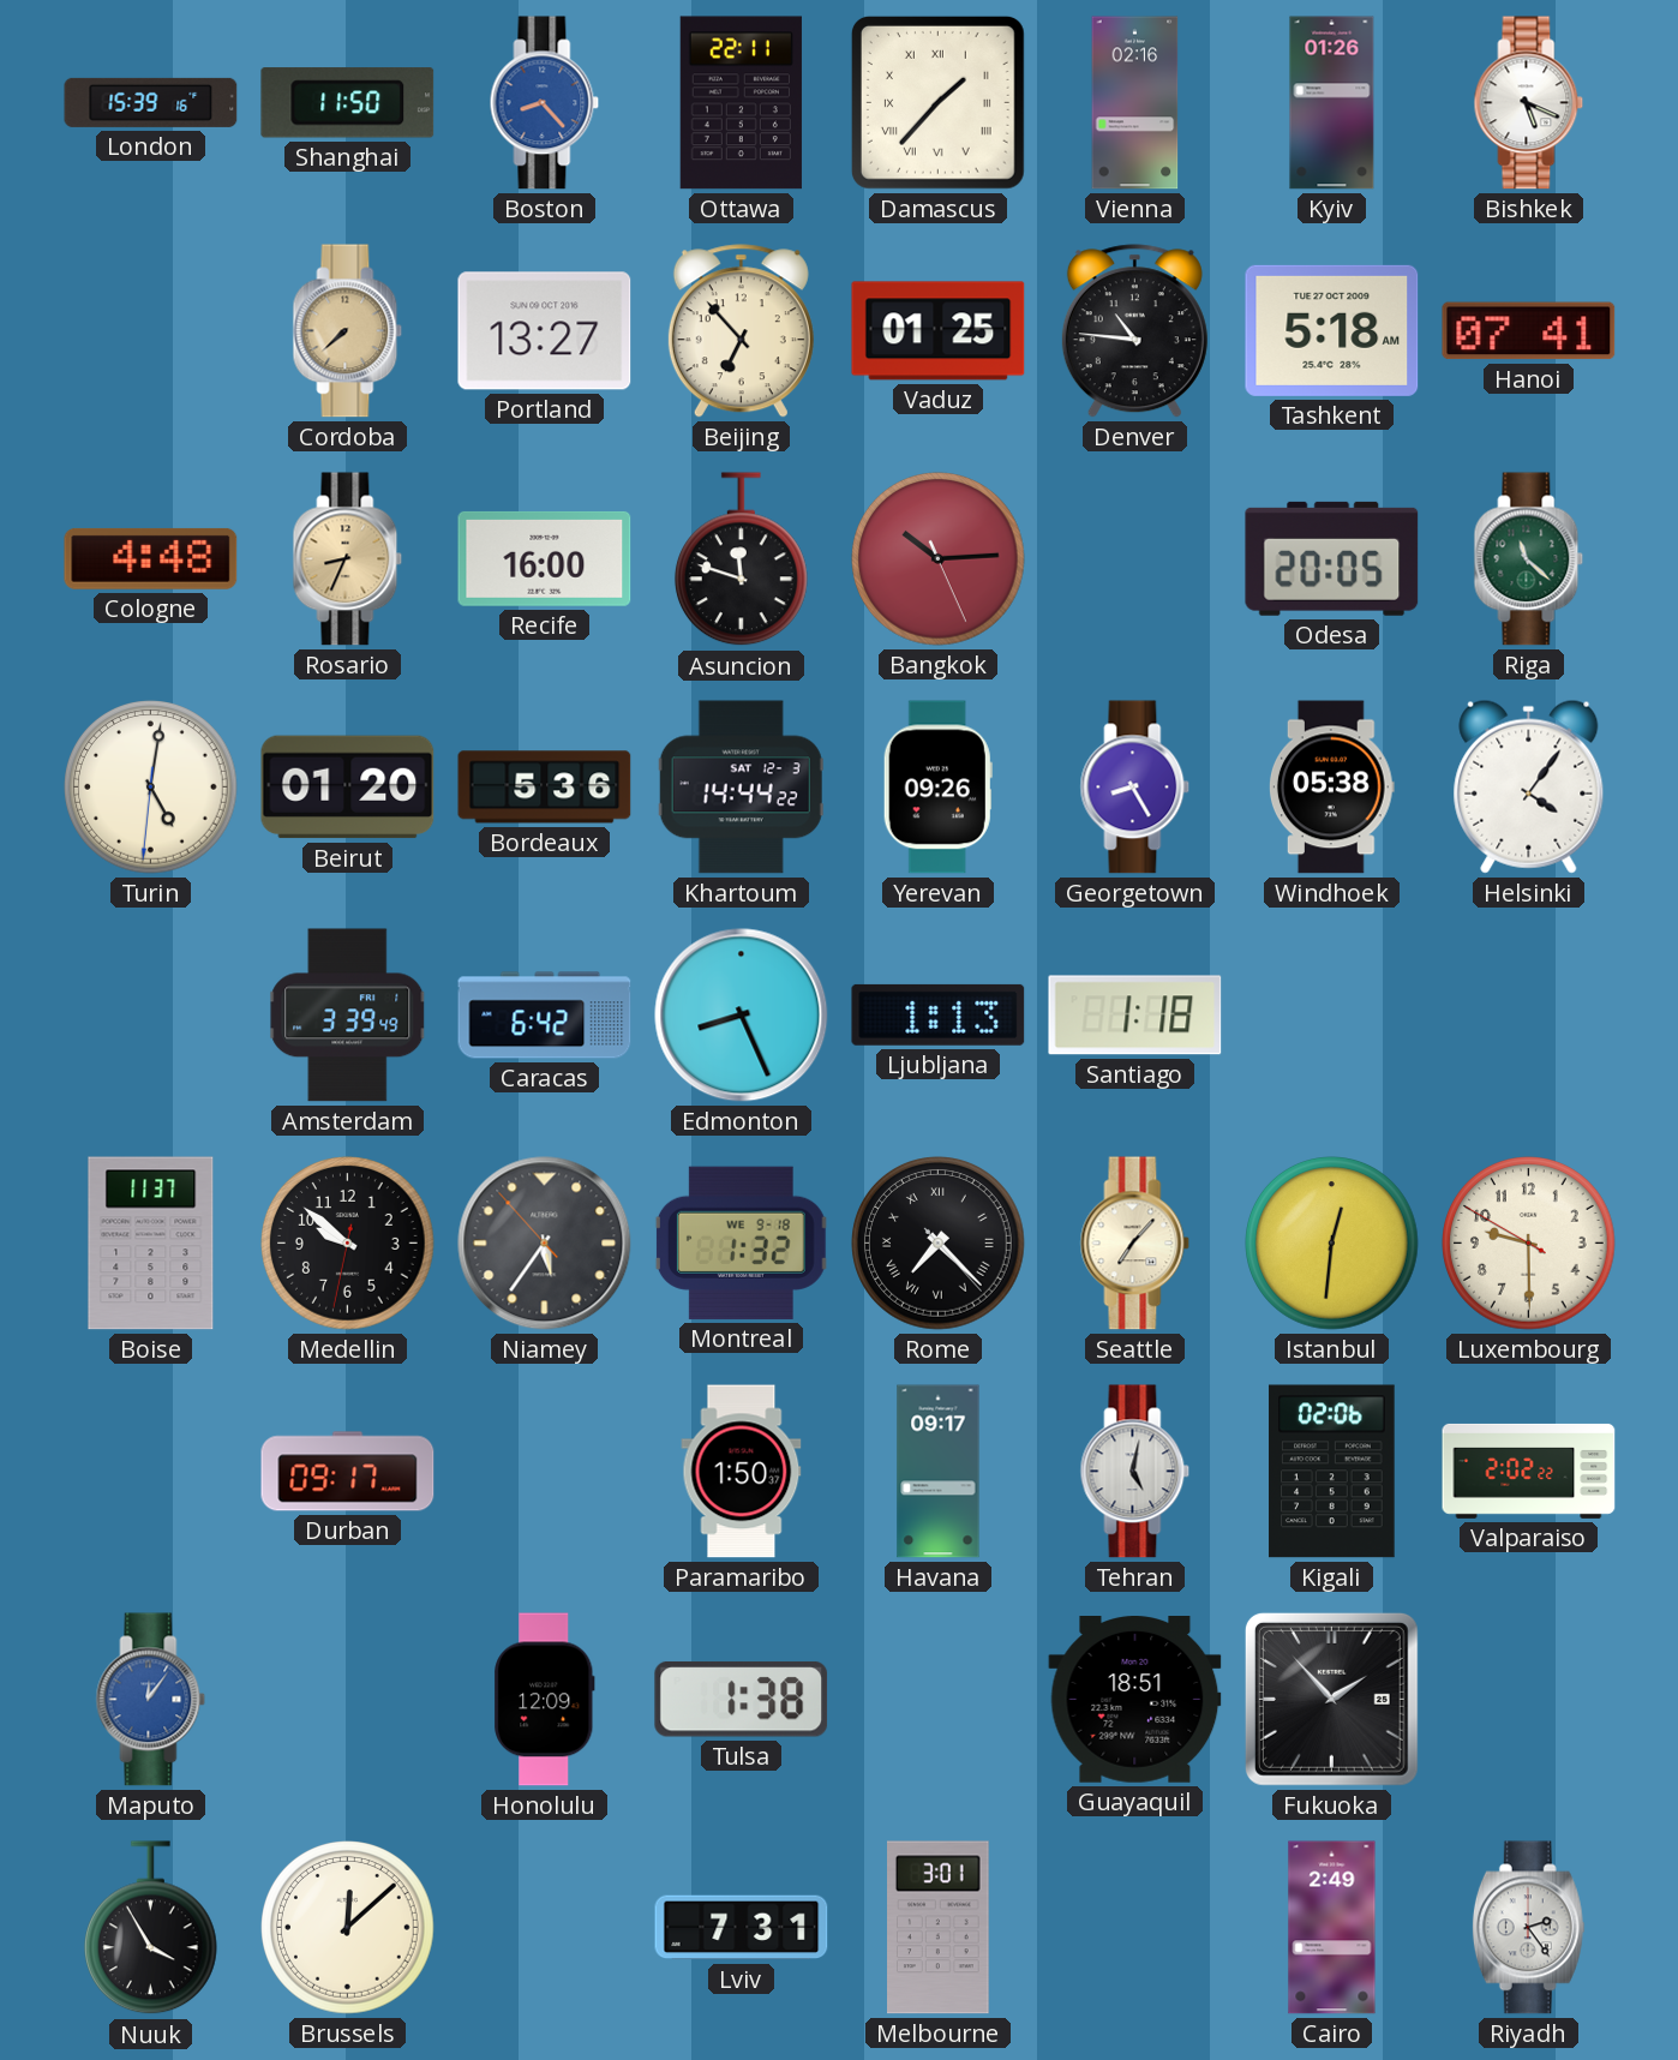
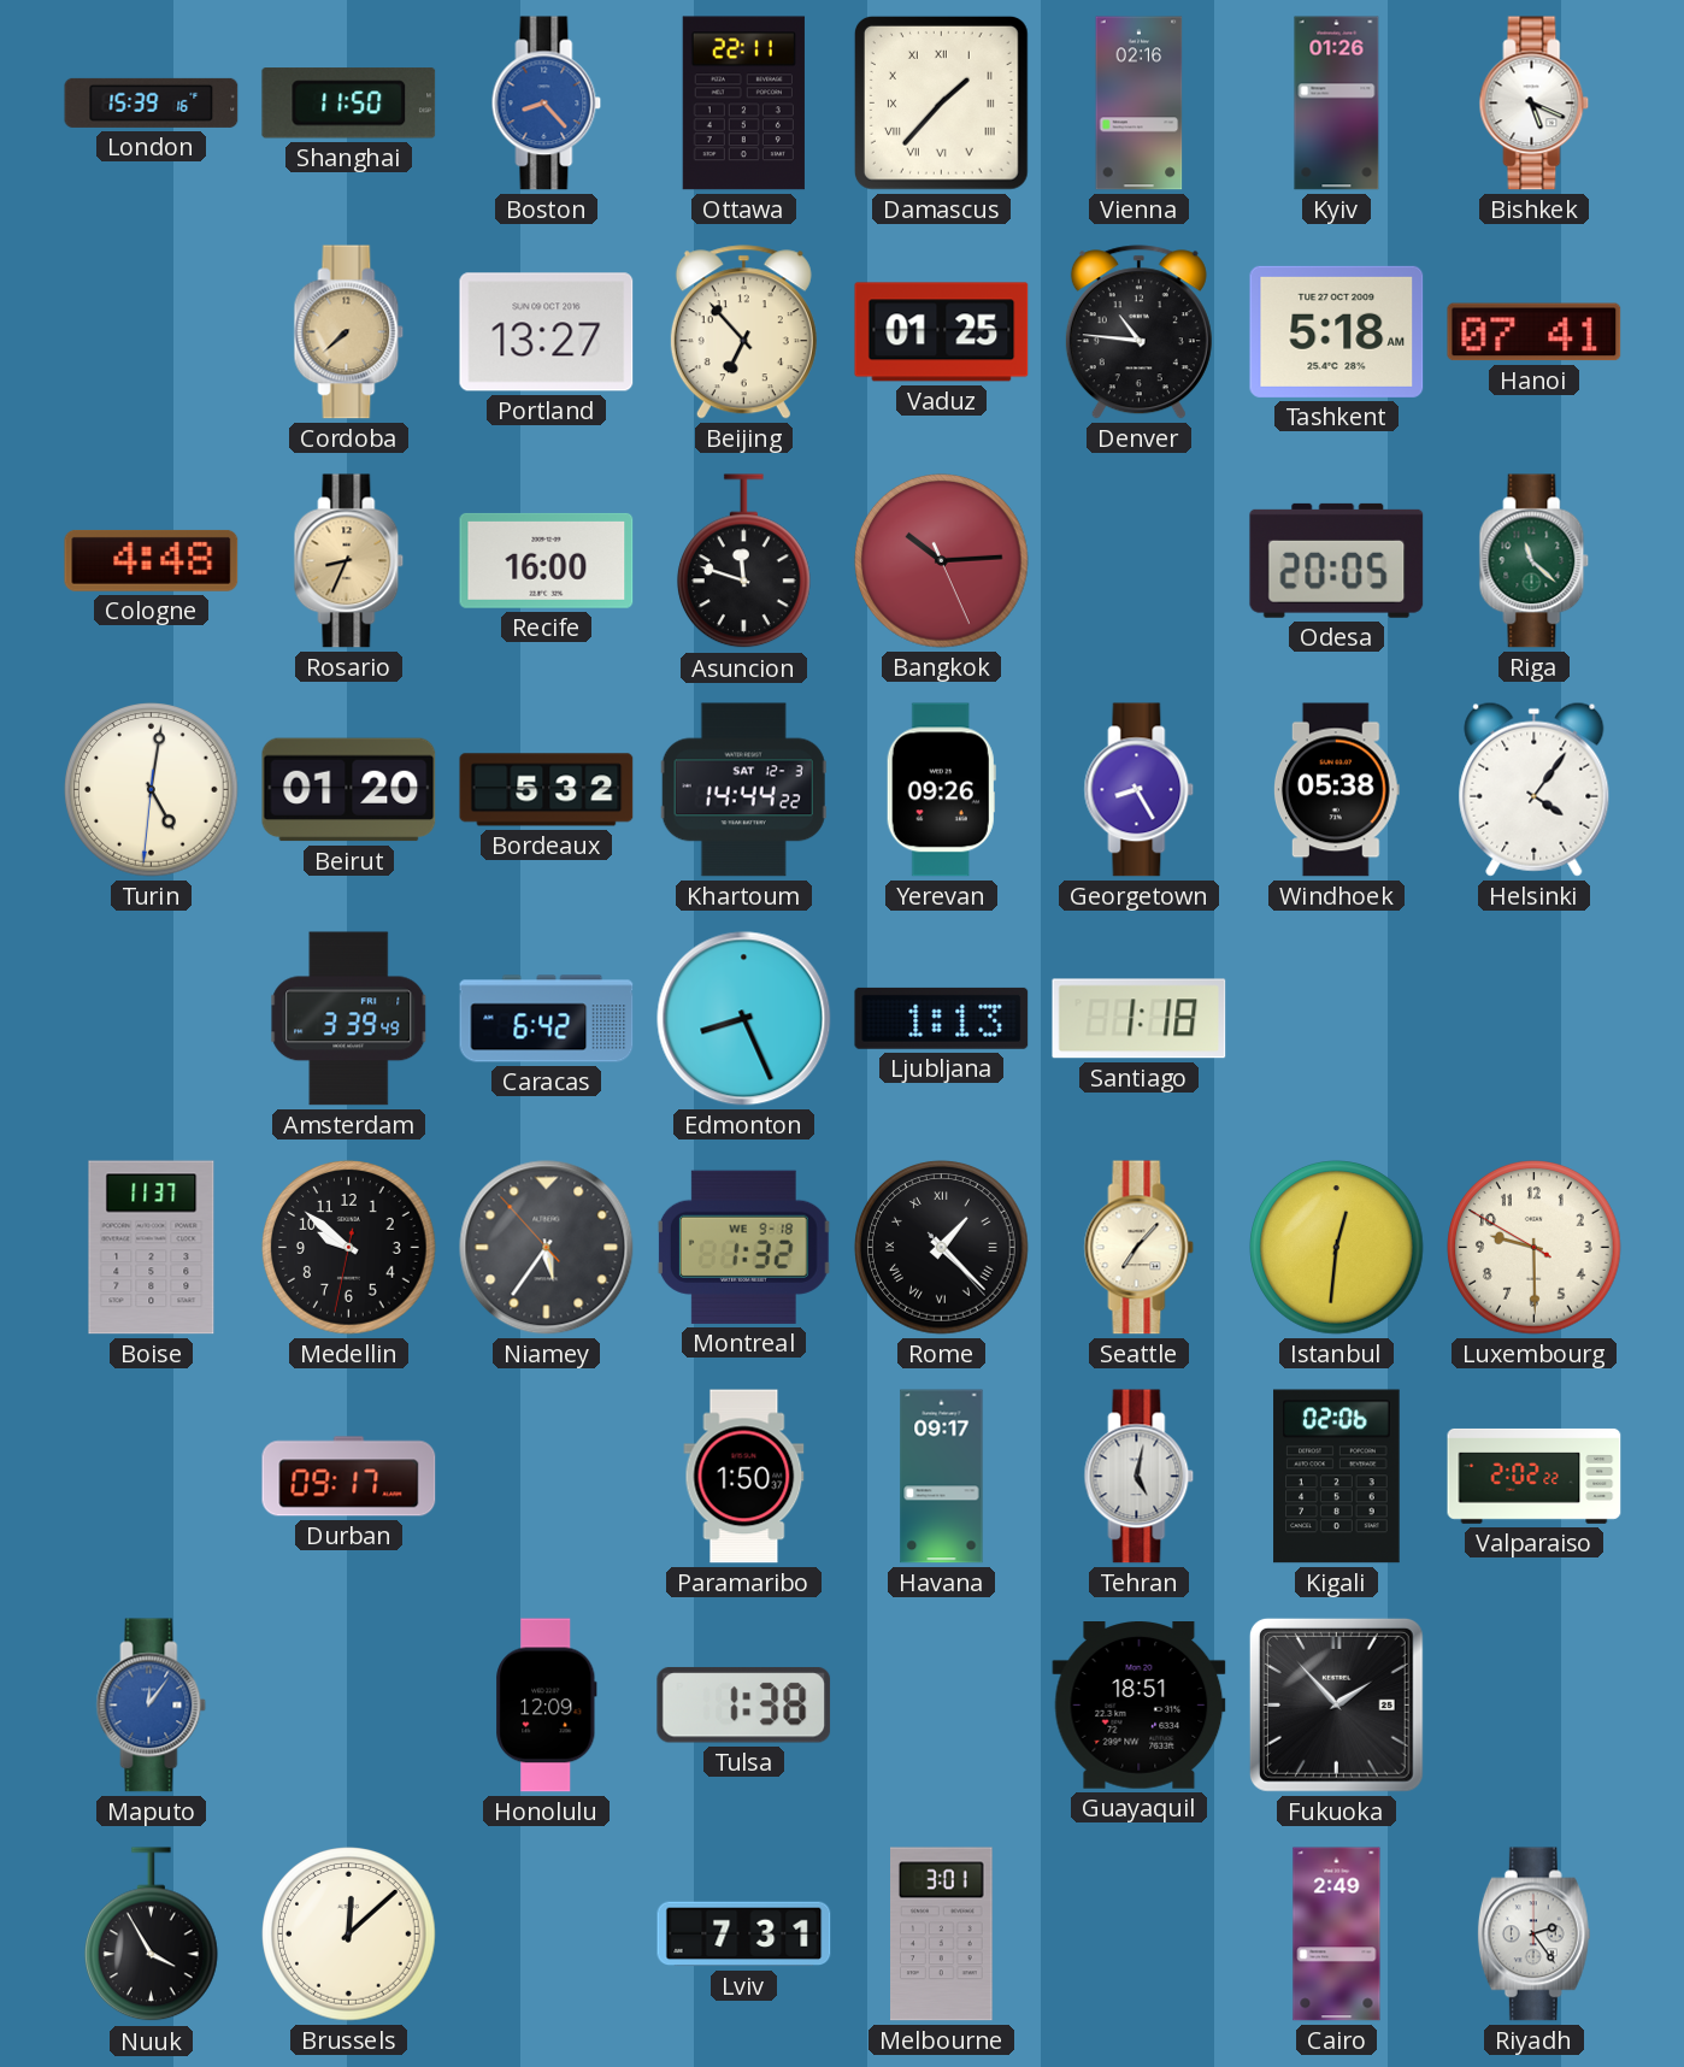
Bordeaux: 5:36 -> 5:32
Rome: 7:22 -> 1:22
